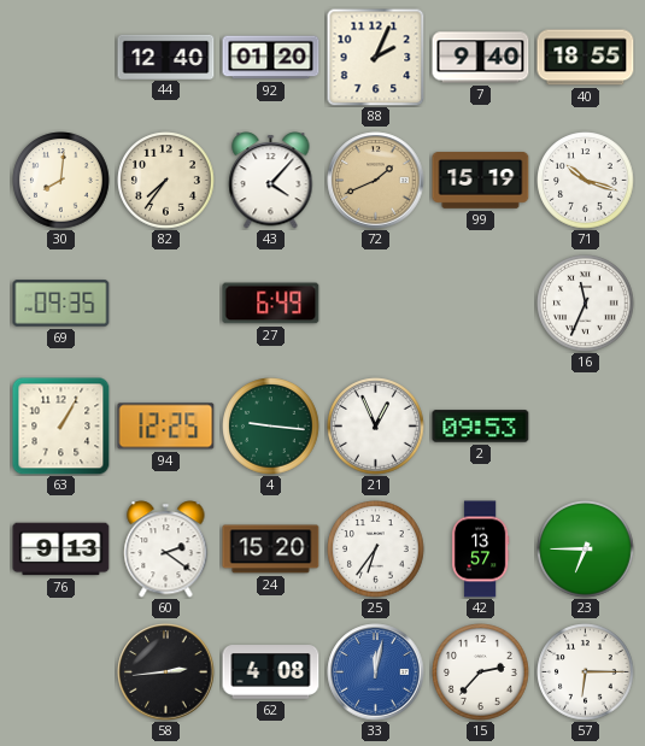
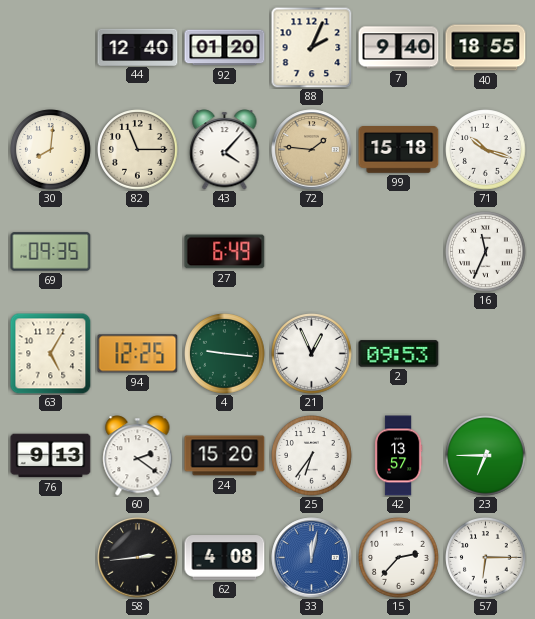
82: 7:36 -> 11:15
72: 1:41 -> 1:46
99: 15:19 -> 15:18
63: 1:05 -> 5:05
